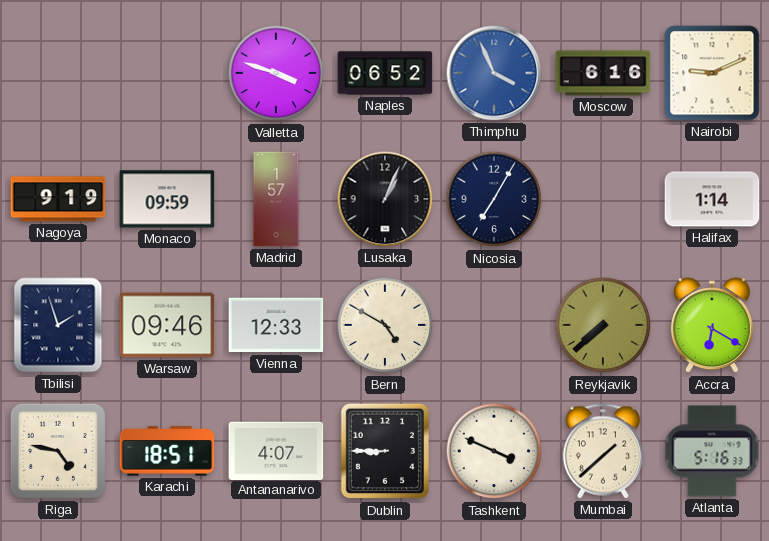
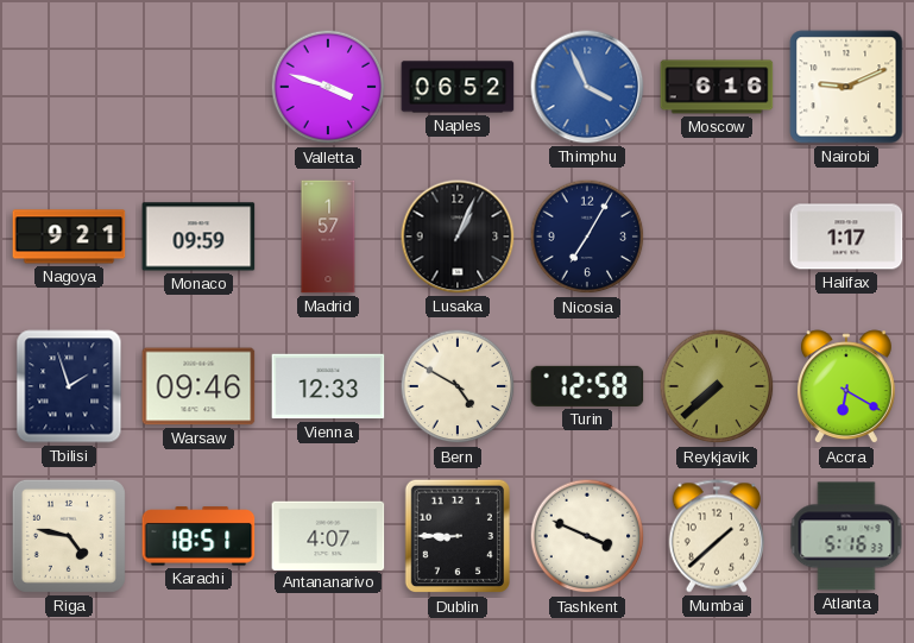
Nagoya: 9:19 -> 9:21
Halifax: 1:14 -> 1:17
Turin: none -> 12:58
